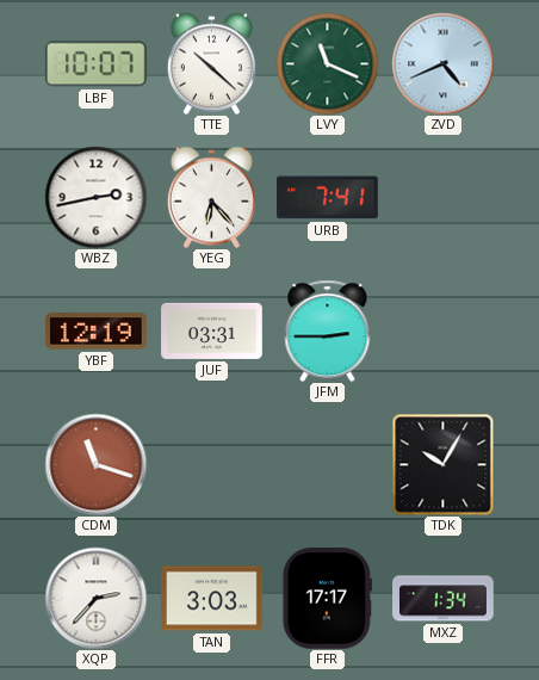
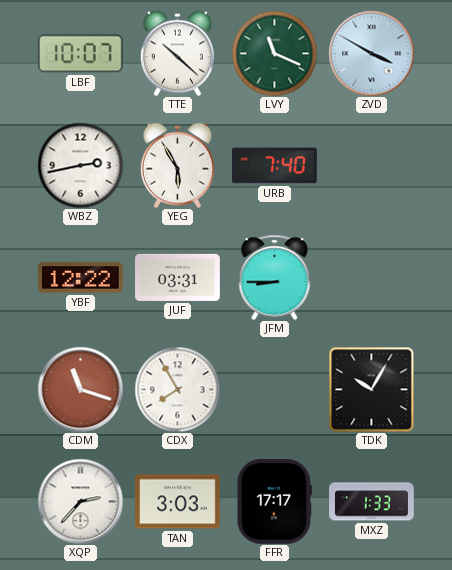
ZVD: 4:41 -> 3:50
YEG: 6:23 -> 5:55
URB: 7:41 -> 7:40
YBF: 12:19 -> 12:22
JFM: 2:45 -> 8:45
CDX: none -> 7:55
MXZ: 1:34 -> 1:33
